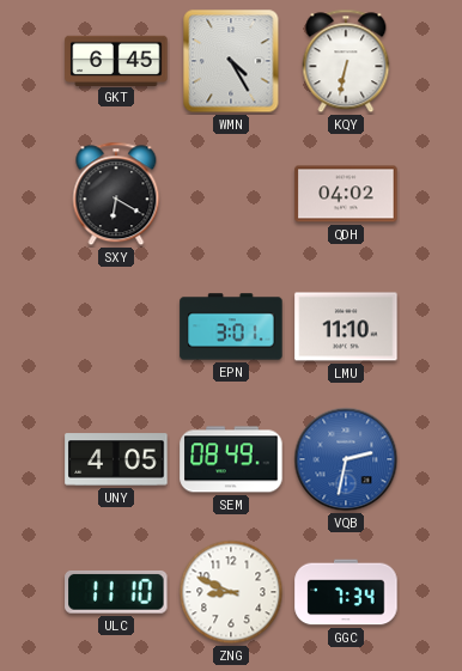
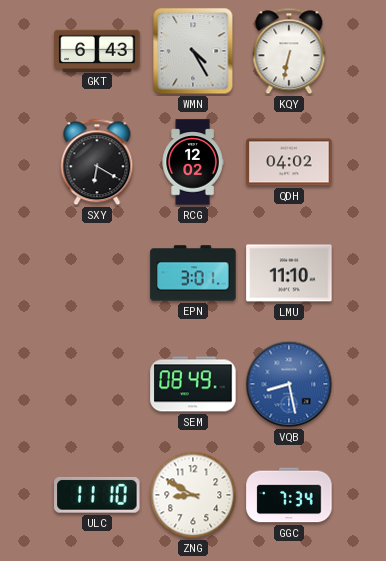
GKT: 6:45 -> 6:43
RCG: none -> 12:02
UNY: 4:05 -> none
VQB: 2:32 -> 8:28
ZNG: 8:49 -> 8:50
